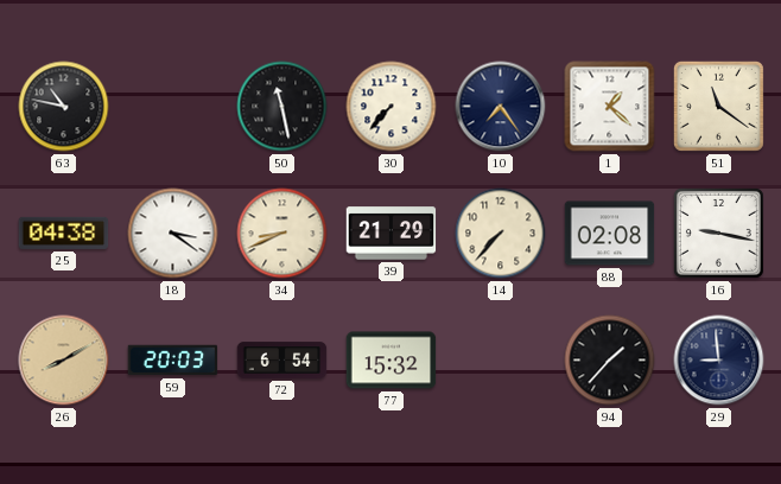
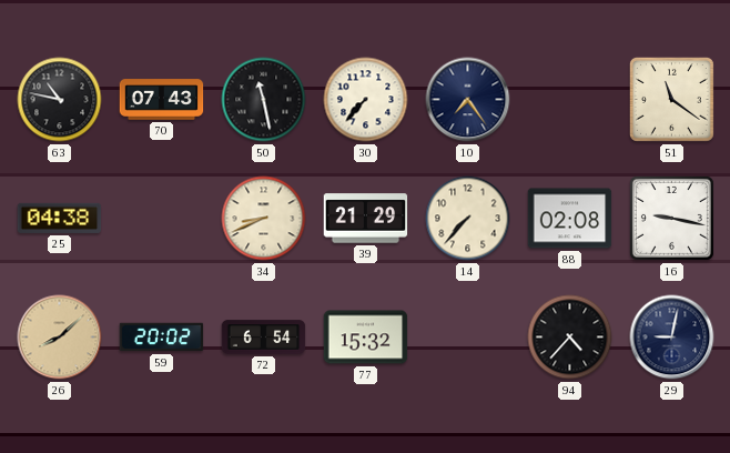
70: none -> 07:43
1: 1:22 -> none
18: 3:21 -> none
26: 8:10 -> 8:08
59: 20:03 -> 20:02
94: 1:37 -> 4:37
29: 8:59 -> 9:02
